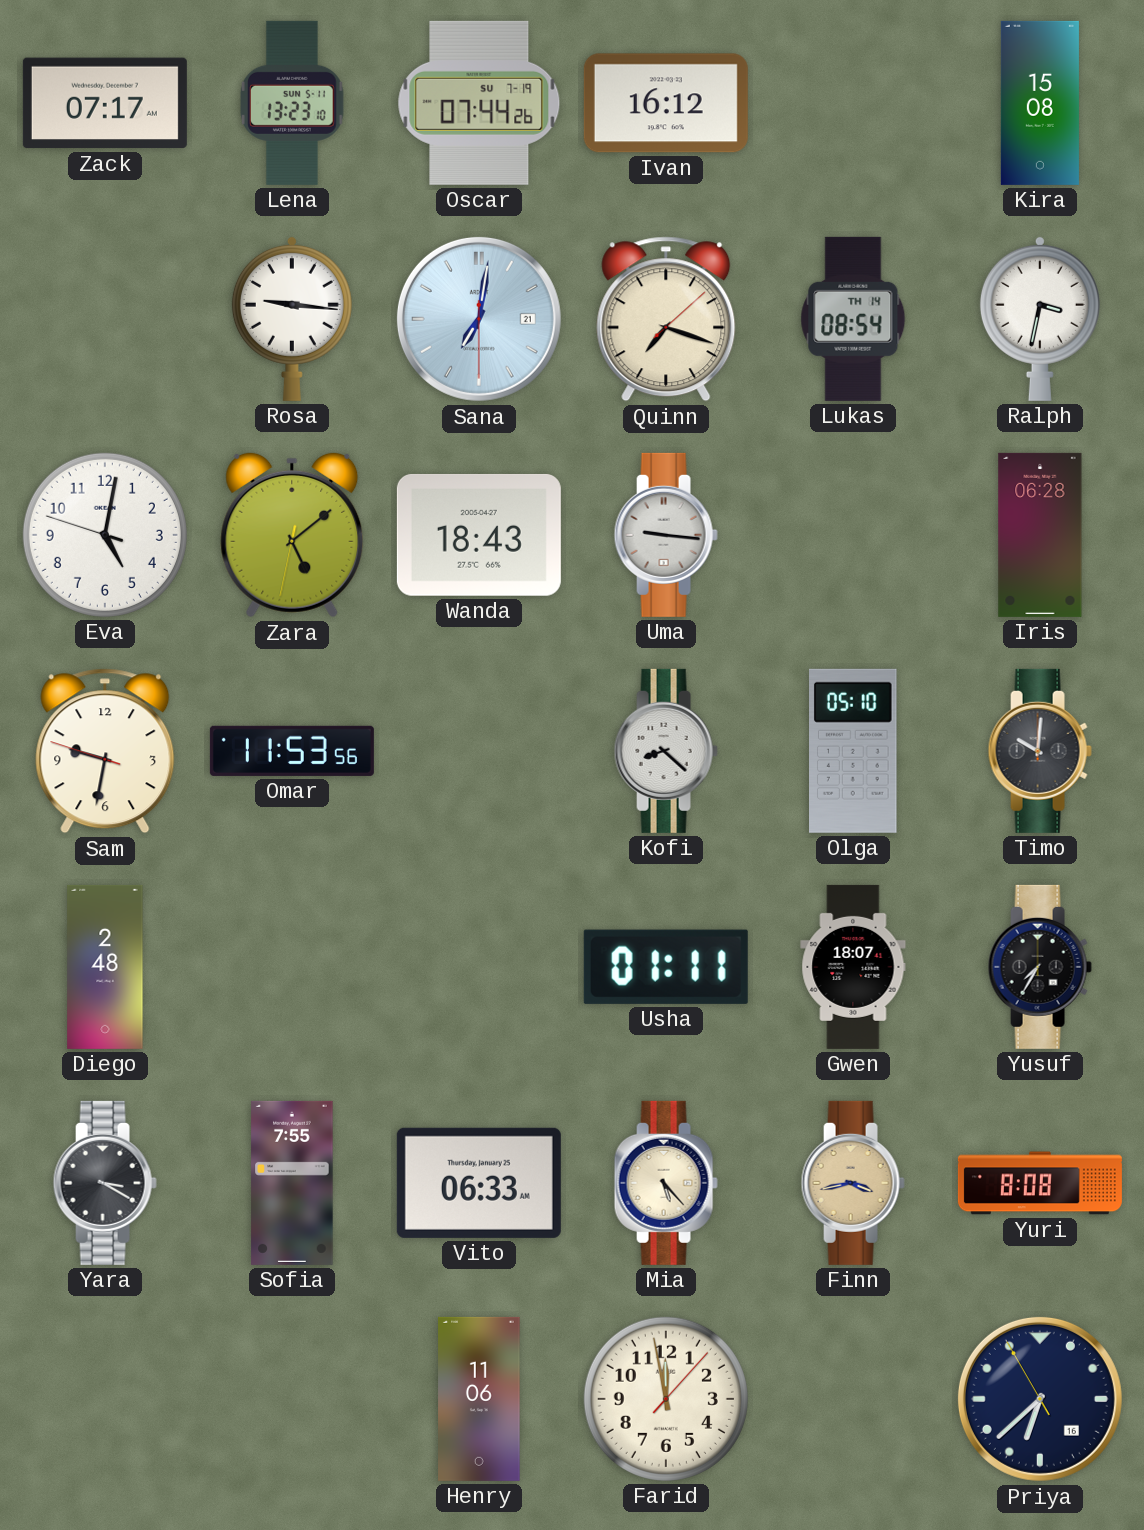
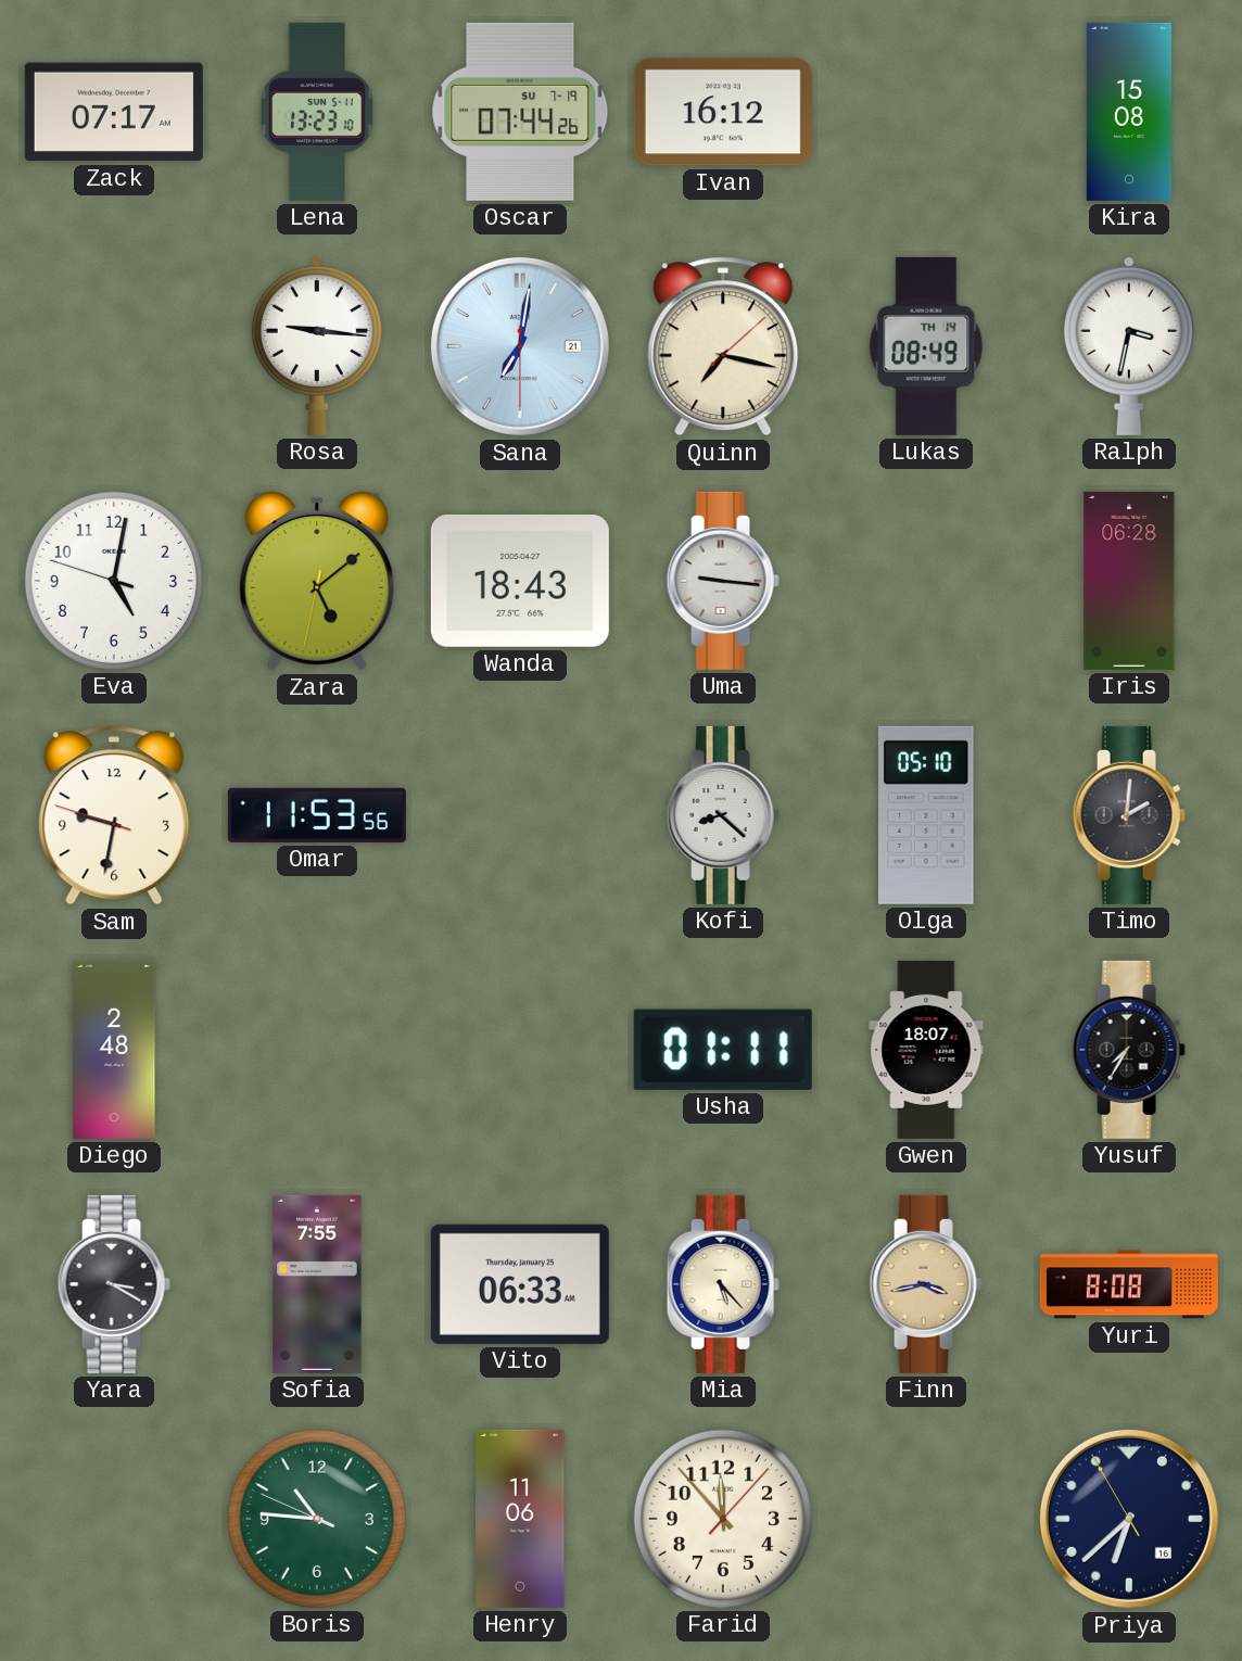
Quinn: 7:18 -> 7:17
Lukas: 08:54 -> 08:49
Timo: 10:01 -> 2:01
Boris: none -> 10:45
Farid: 11:58 -> 11:53
